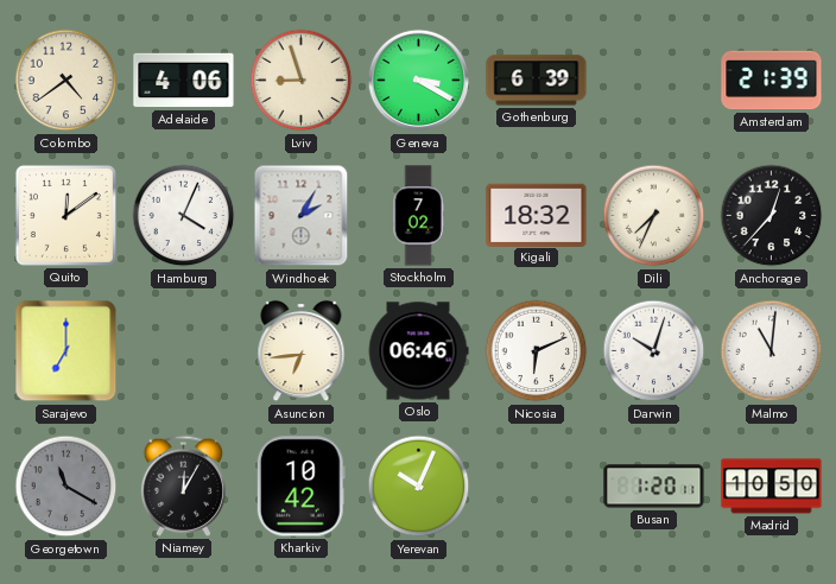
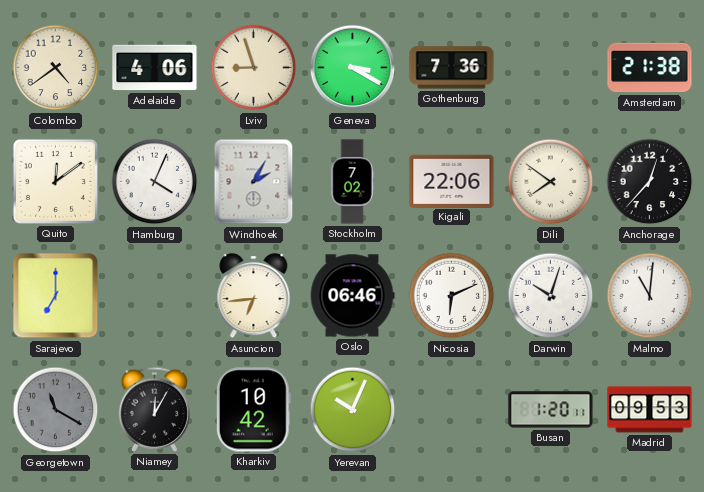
Gothenburg: 6:39 -> 7:36
Amsterdam: 21:39 -> 21:38
Kigali: 18:32 -> 22:06
Dili: 7:34 -> 7:51
Madrid: 10:50 -> 09:53
